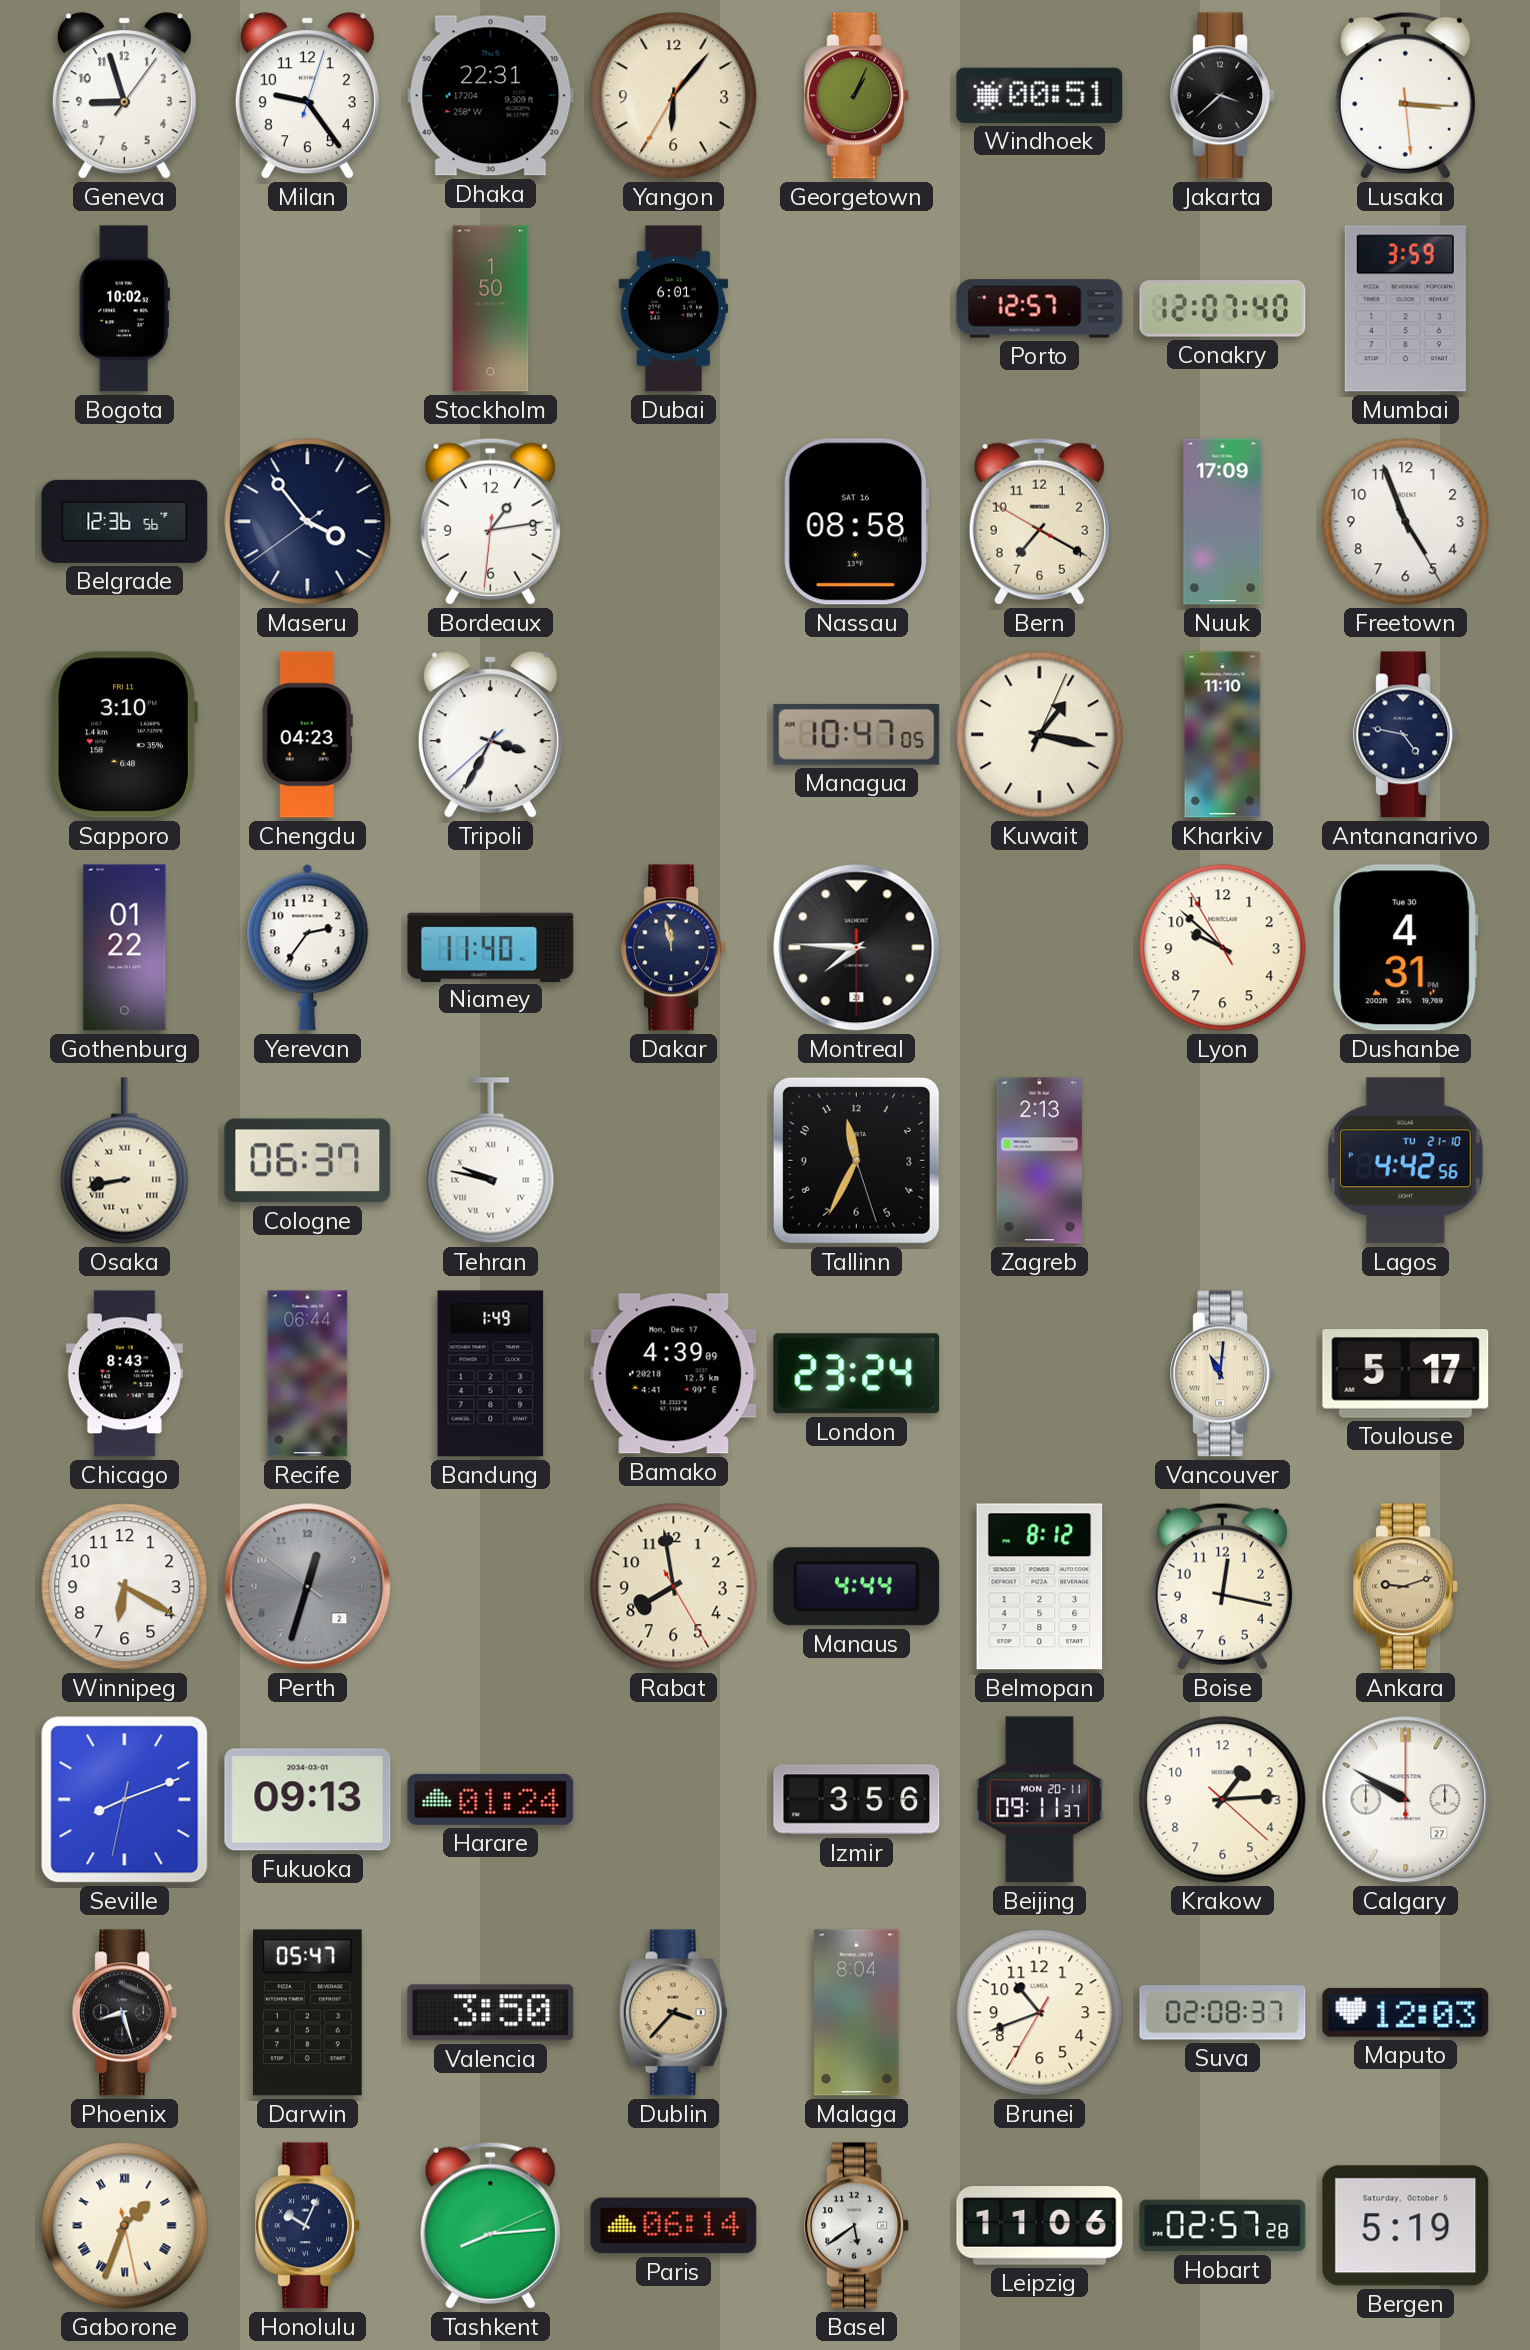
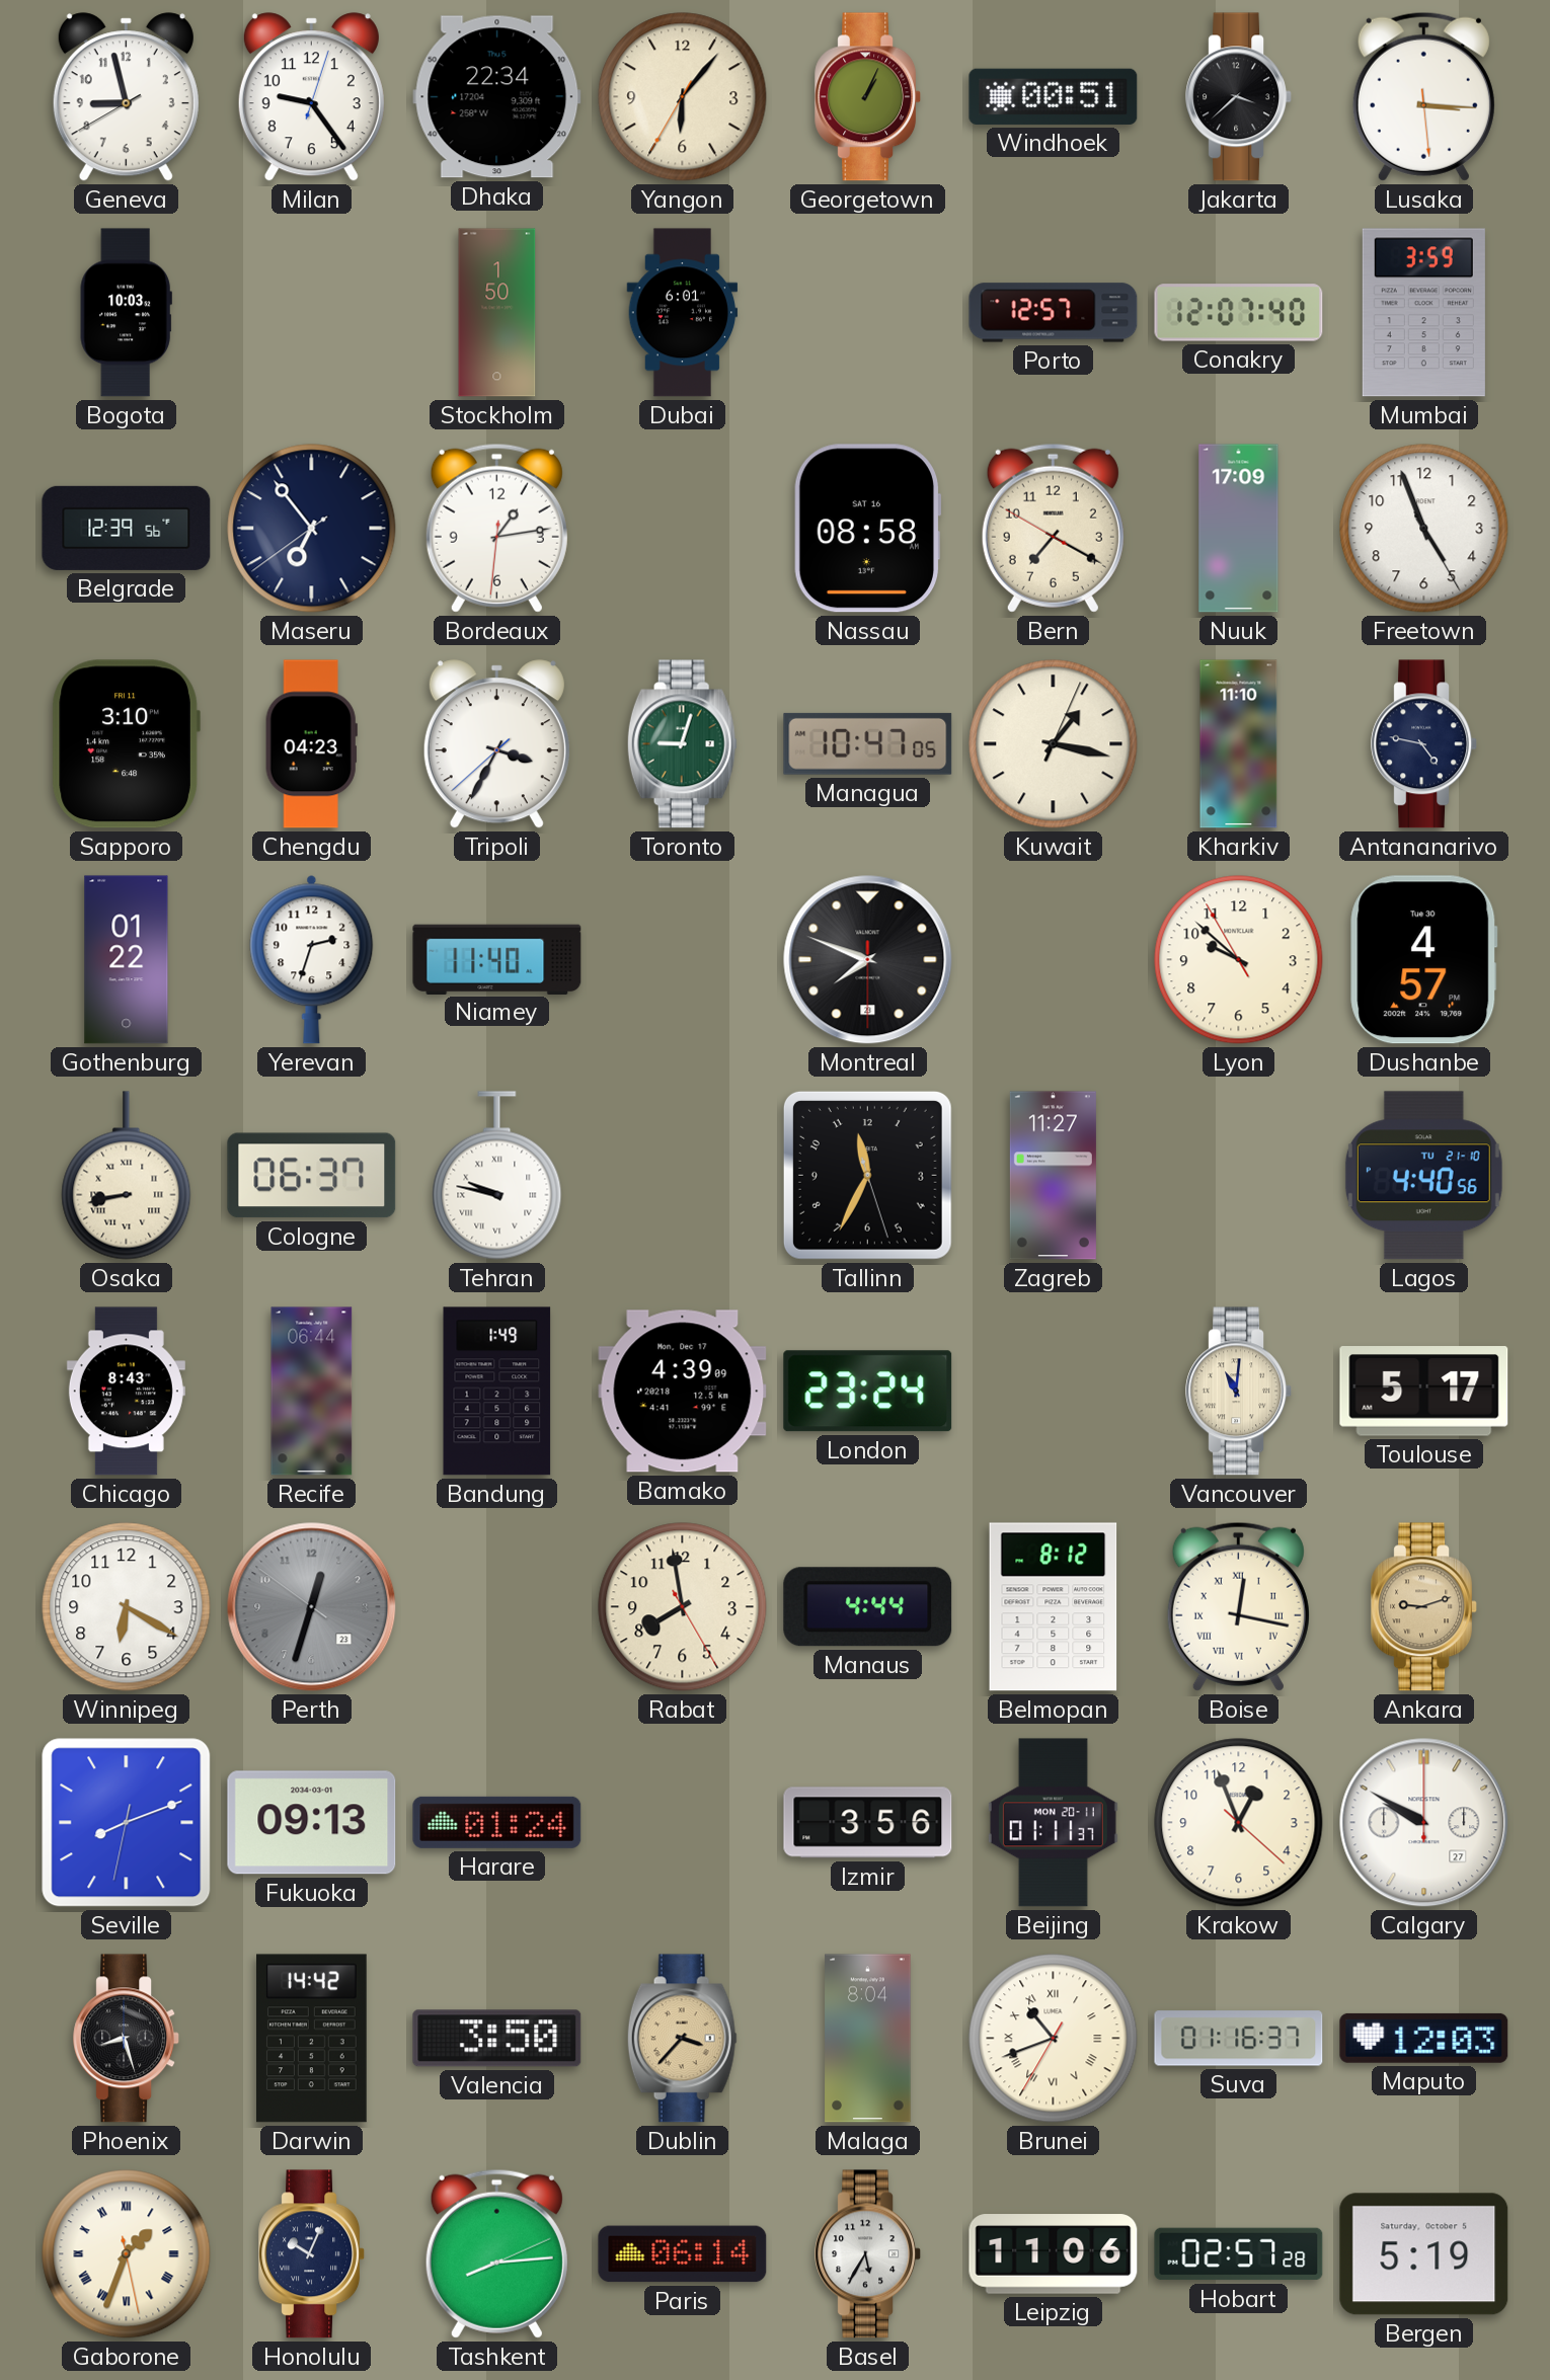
Geneva: 8:57:06 -> 8:57:40
Dhaka: 22:31 -> 22:34
Bogota: 10:02 -> 10:03
Belgrade: 12:36 -> 12:39
Maseru: 3:53 -> 6:53
Toronto: none -> 9:03
Yerevan: 2:36 -> 2:33
Dakar: 11:58 -> none
Montreal: 7:45 -> 7:48
Dushanbe: 4:31 -> 4:57
Zagreb: 2:13 -> 11:27
Lagos: 4:42 -> 4:40
Perth date: 2 -> 23
Boise numerals: Arabic -> Roman
Beijing: 09:11 -> 01:11
Krakow: 1:14 -> 12:56
Darwin: 05:47 -> 14:42
Brunei numerals: Arabic -> Roman
Suva: 02:08 -> 01:16
Basel: 5:39 -> 5:35
